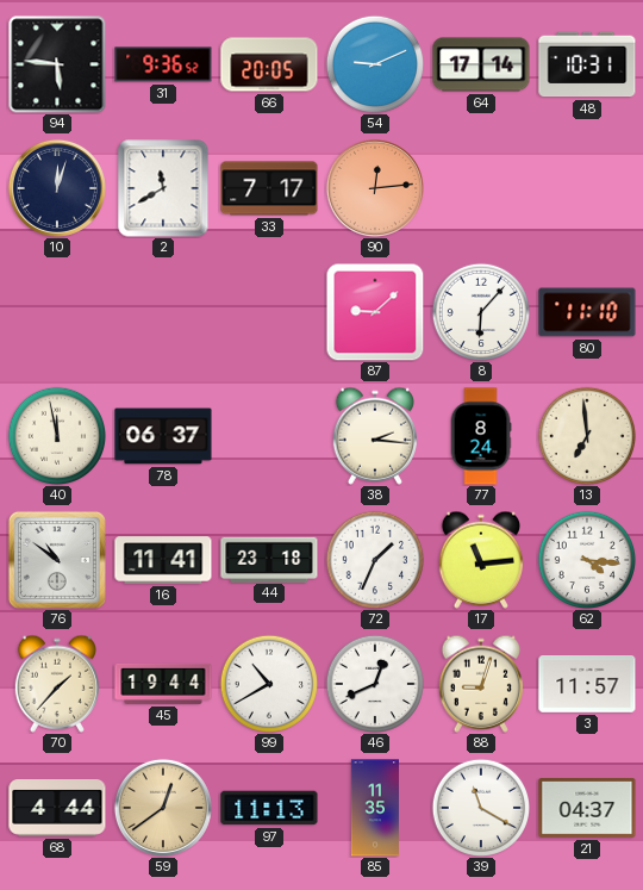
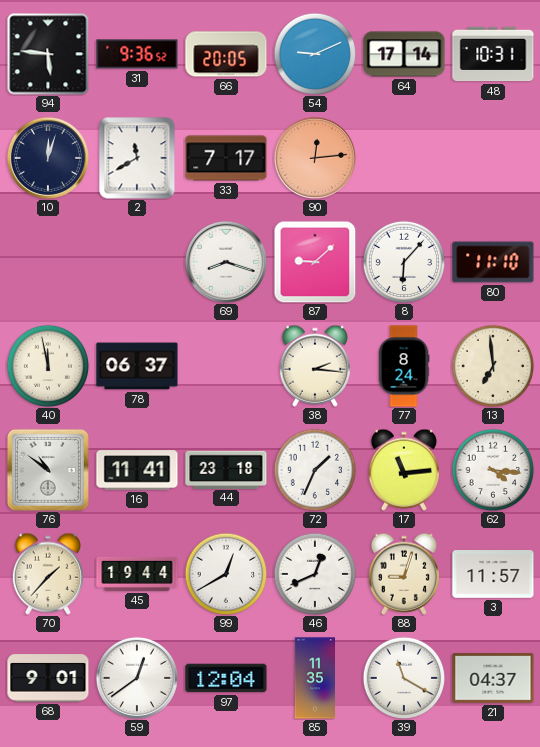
69: none -> 8:18
99: 10:40 -> 12:40
68: 4:44 -> 9:01
59 dial: champagne -> white
97: 11:13 -> 12:04
